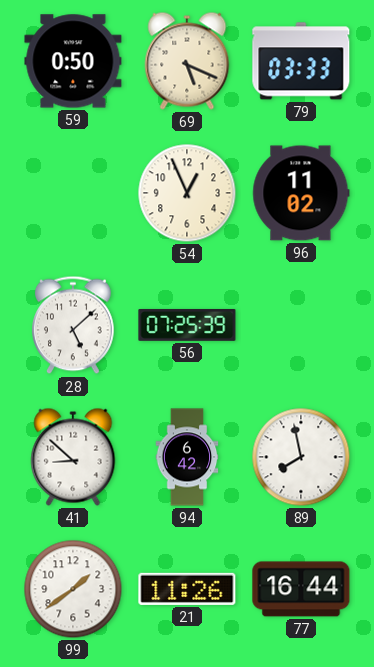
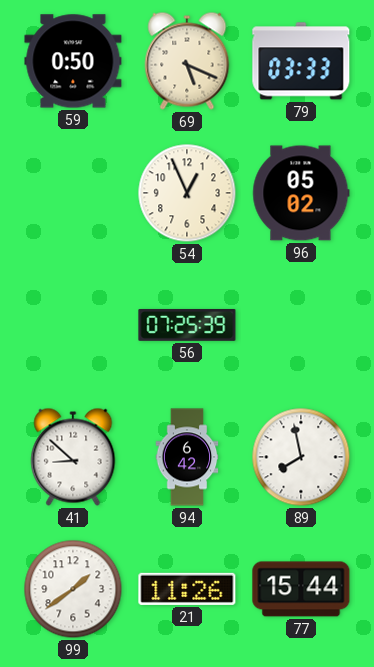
96: 11:02 -> 05:02
28: 5:08 -> none
77: 16:44 -> 15:44
